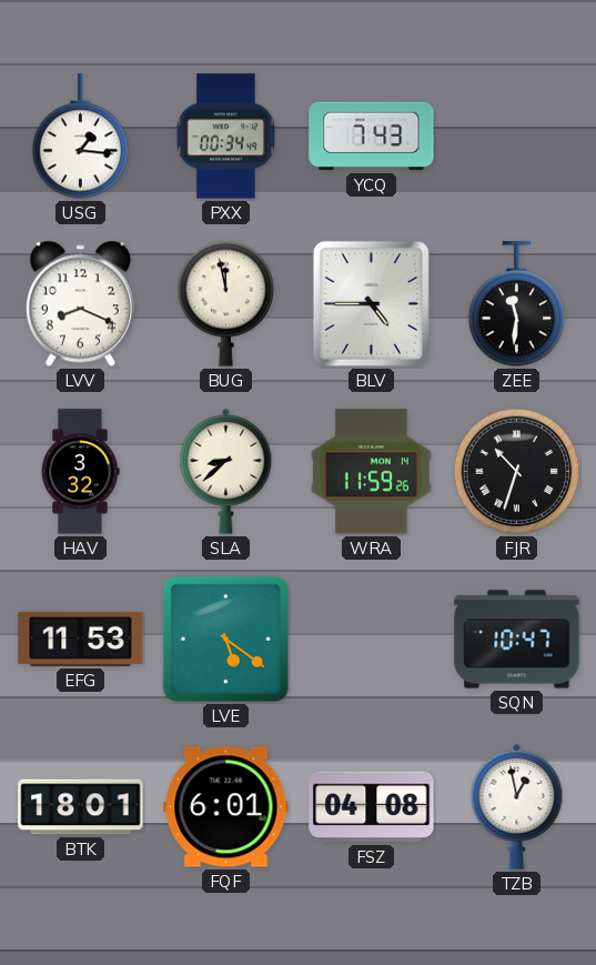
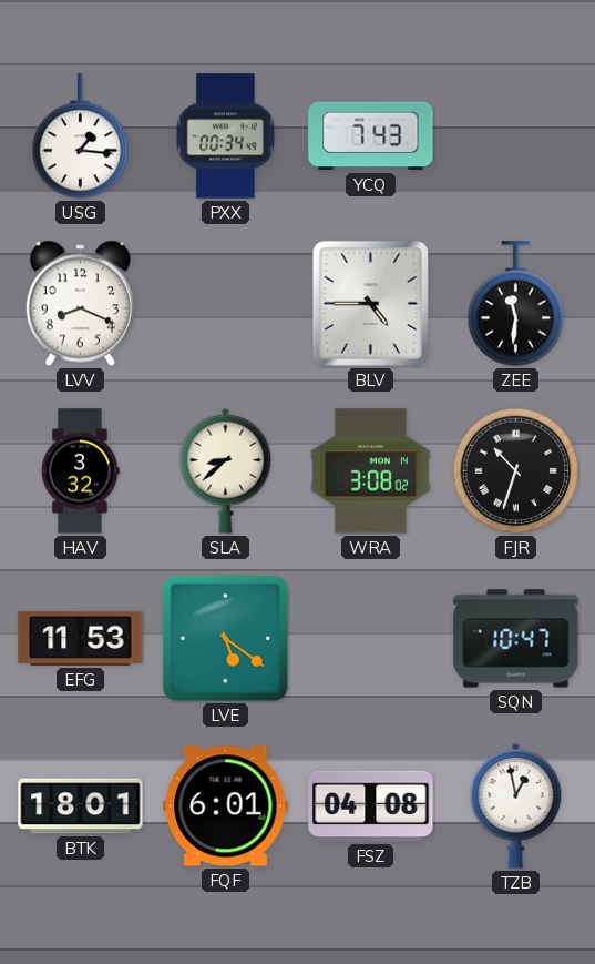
BUG: 11:58 -> none
WRA: 11:59 -> 3:08
